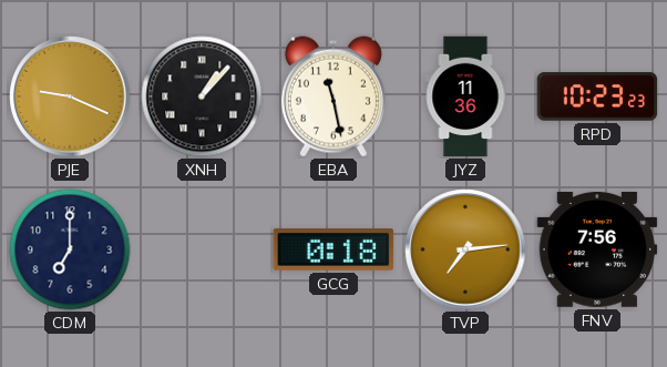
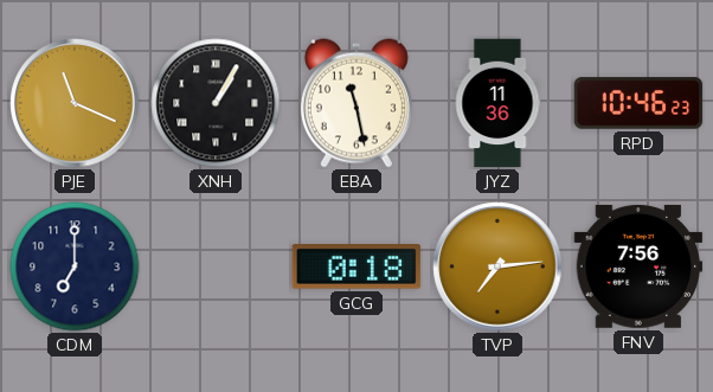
PJE: 9:19 -> 11:19
XNH: 1:07 -> 1:05
RPD: 10:23 -> 10:46
